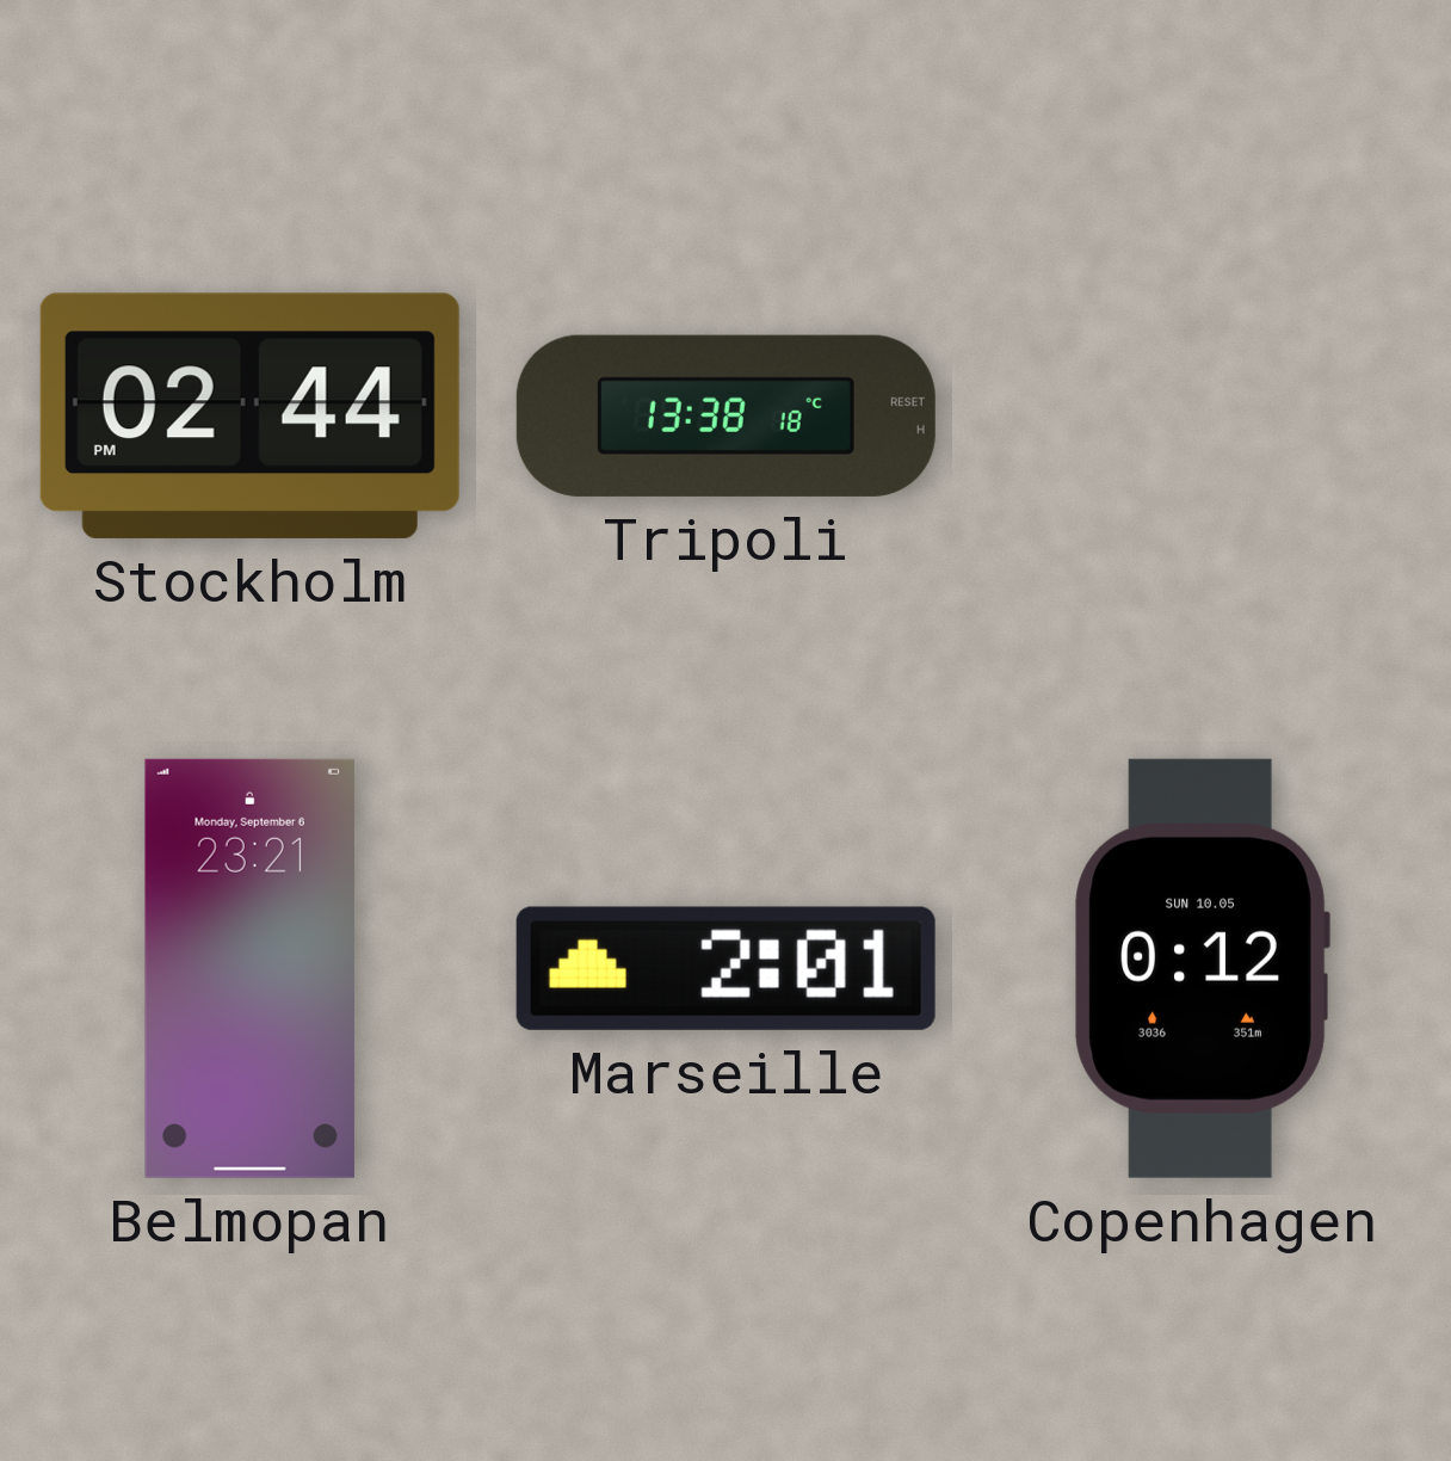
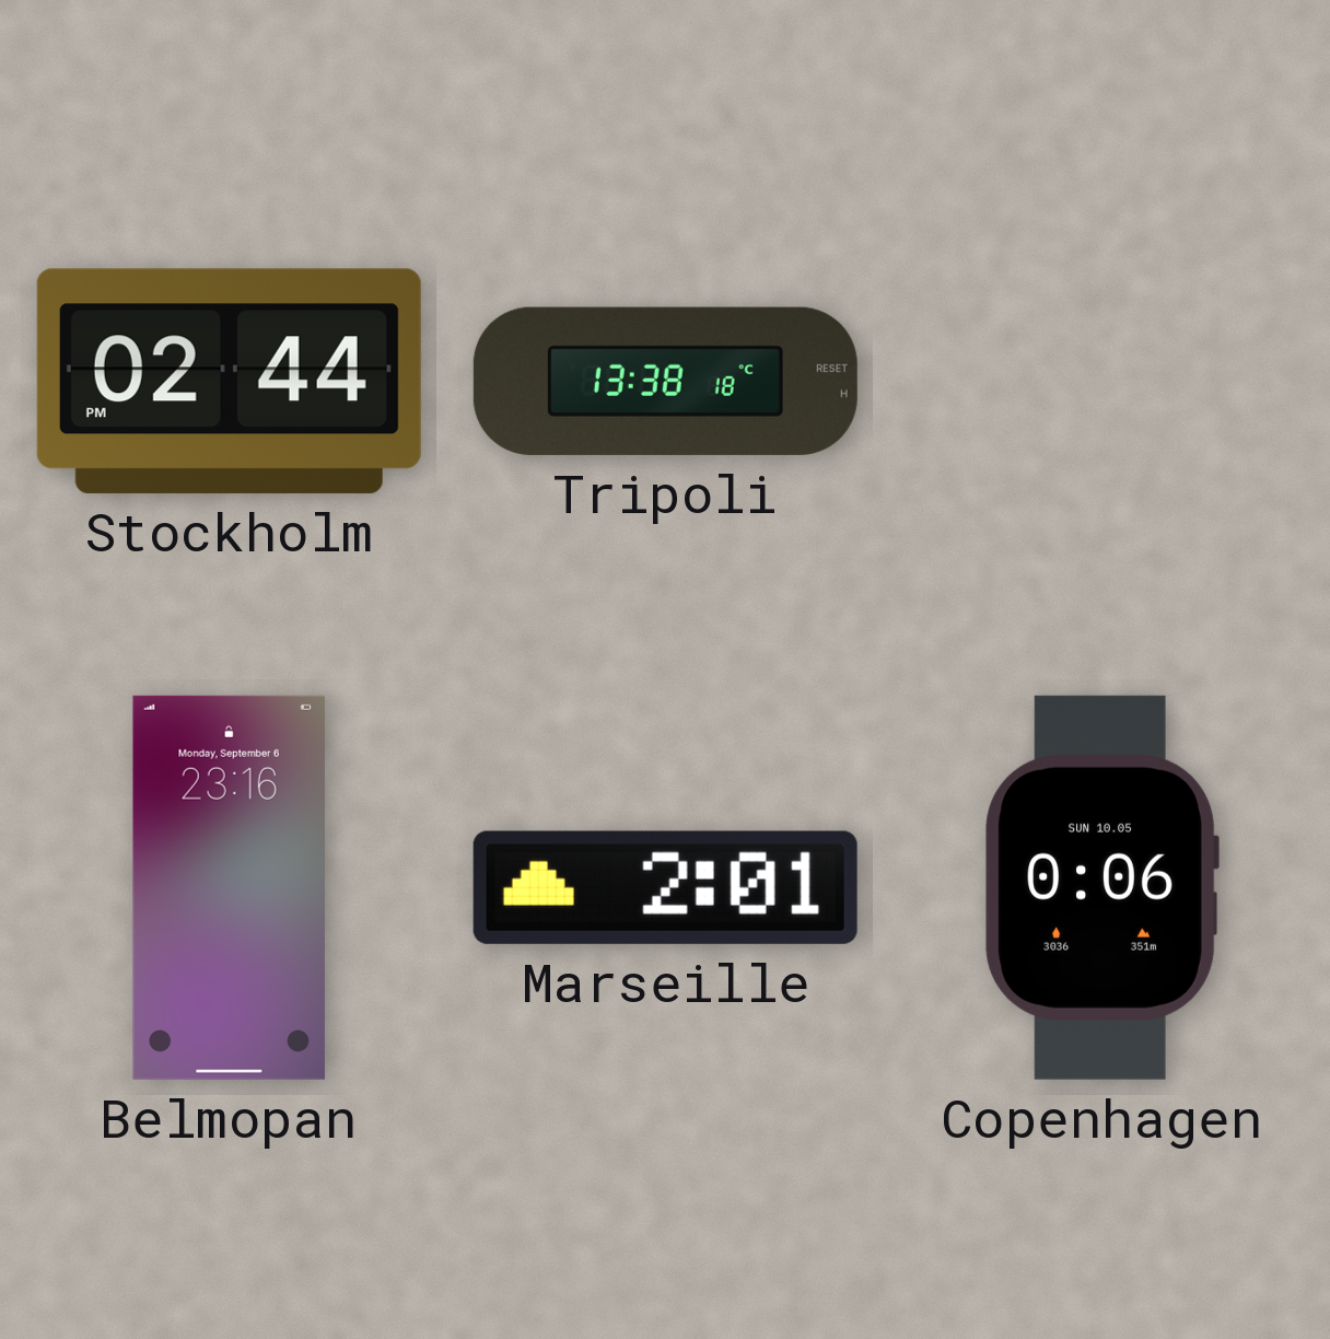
Belmopan: 23:21 -> 23:16
Copenhagen: 0:12 -> 0:06
